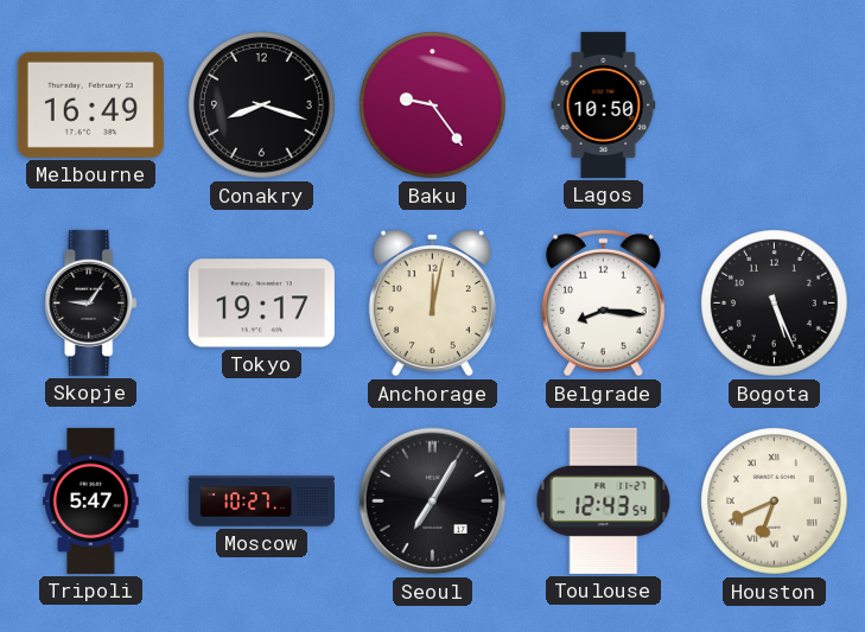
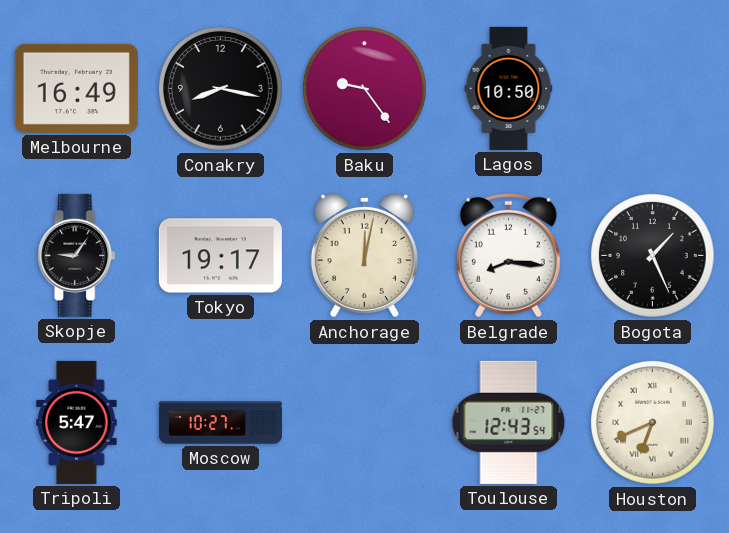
Conakry: 8:18 -> 8:17
Bogota: 5:26 -> 1:26
Seoul: 7:05 -> none
